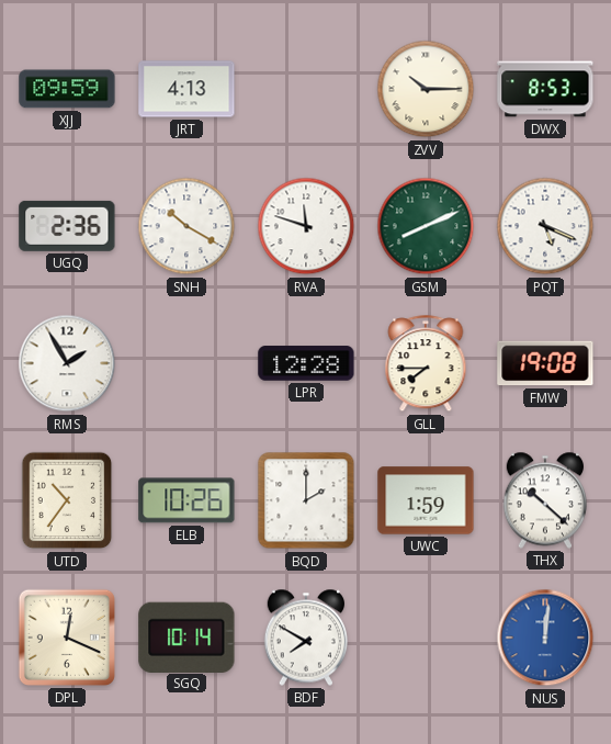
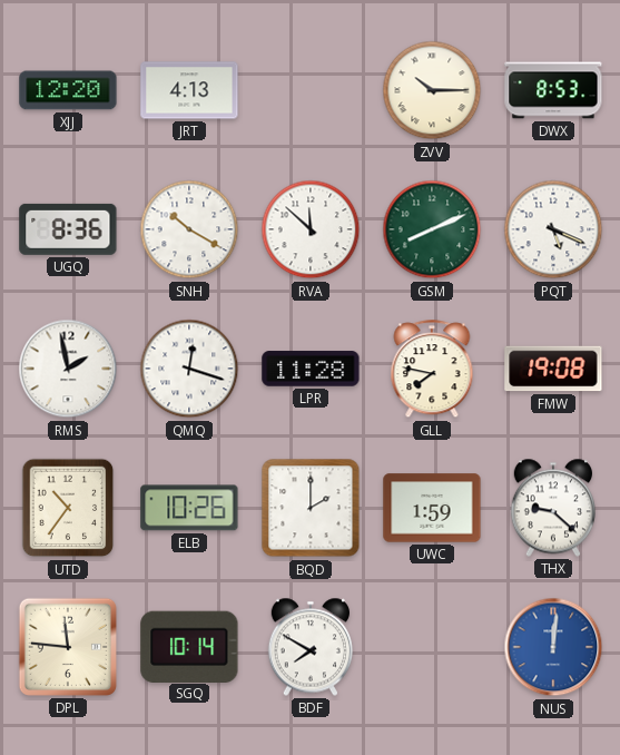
XJJ: 09:59 -> 12:20
UGQ: 2:36 -> 8:36
RVA: 11:48 -> 11:52
RMS: 1:55 -> 1:58
QMQ: none -> 12:18
LPR: 12:28 -> 11:28
GLL: 7:45 -> 7:47
THX: 10:22 -> 9:22
DPL: 12:19 -> 11:46
